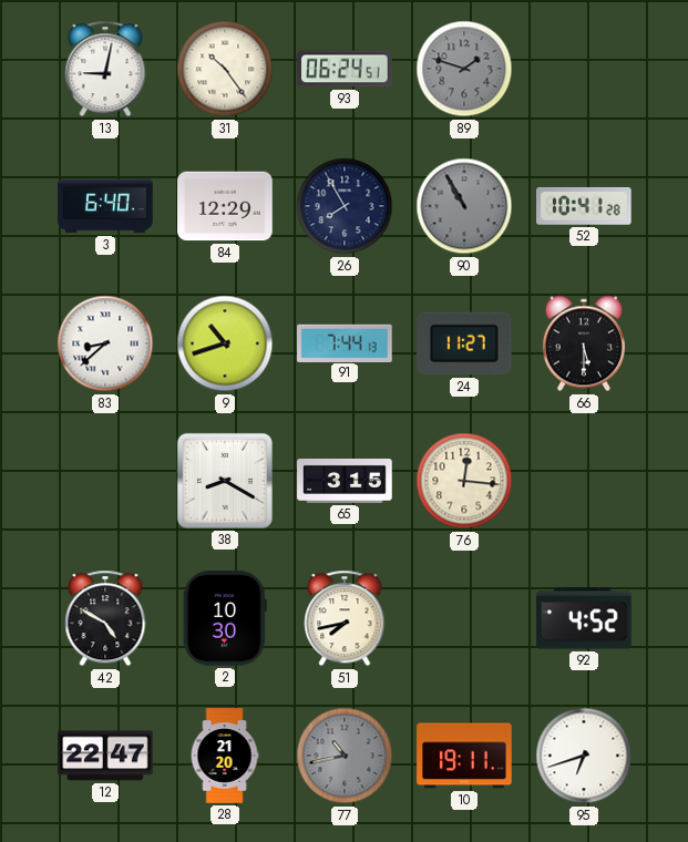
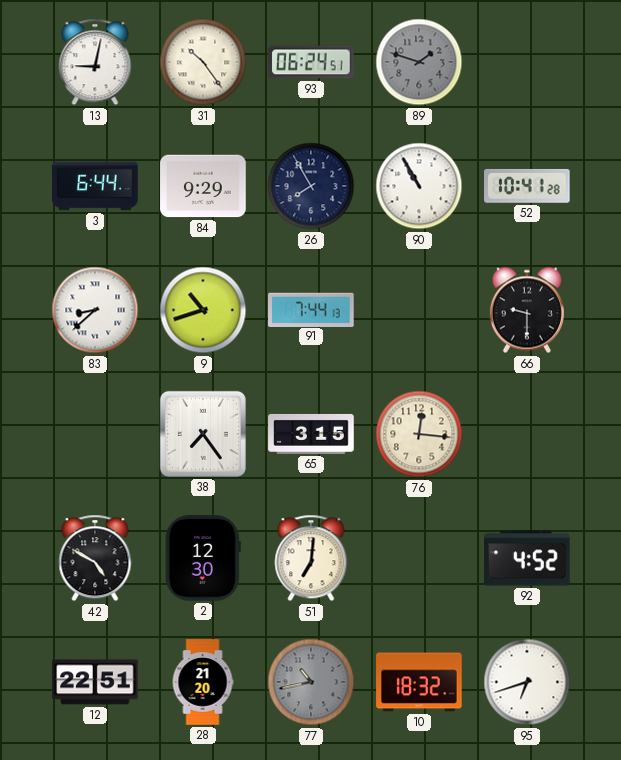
3: 6:40 -> 6:44
84: 12:29 -> 9:29
90 dial: grey -> white
24: 11:27 -> none
66: 5:30 -> 9:30
38: 8:20 -> 7:24
2: 10:30 -> 12:30
51: 7:43 -> 7:01
12: 22:47 -> 22:51
10: 19:11 -> 18:32
